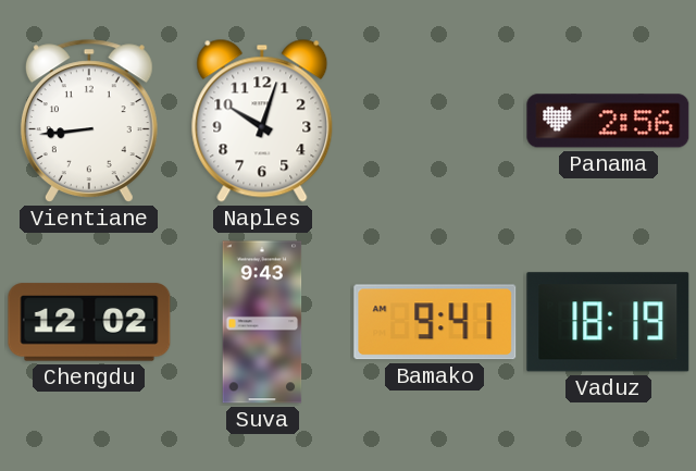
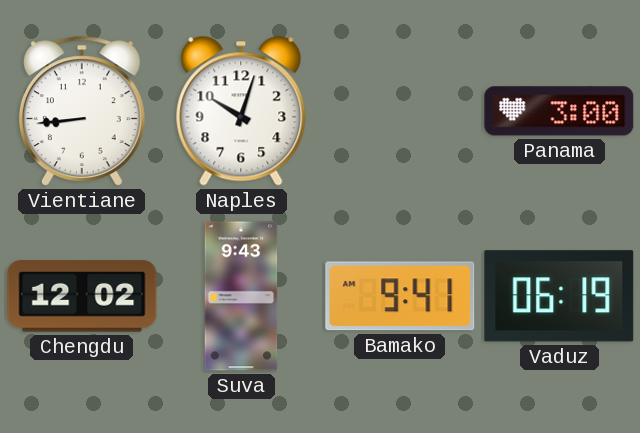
Panama: 2:56 -> 3:00
Vaduz: 18:19 -> 06:19
